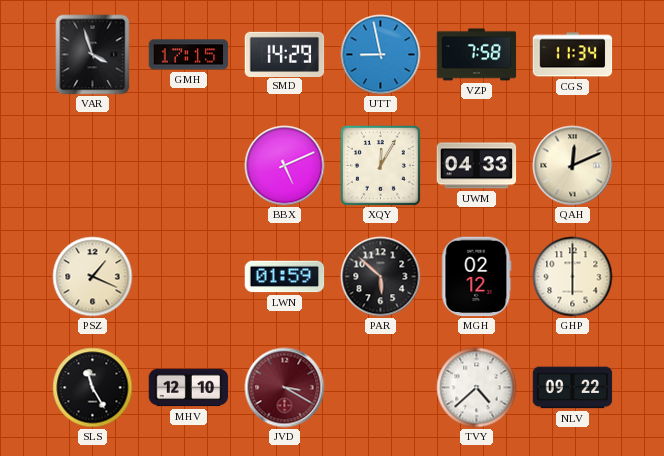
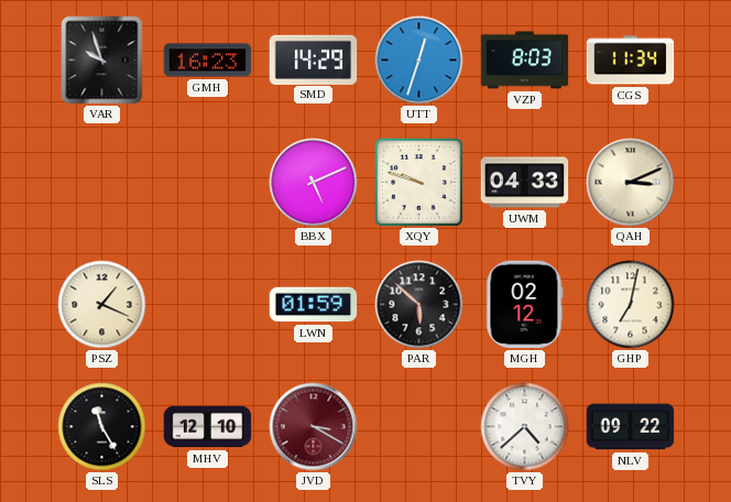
VAR: 3:57 -> 9:57
GMH: 17:15 -> 16:23
UTT: 8:58 -> 12:33
VZP: 7:58 -> 8:03
XQY: 12:05 -> 9:48
QAH: 12:11 -> 3:11
GHP: 6:00 -> 7:02
